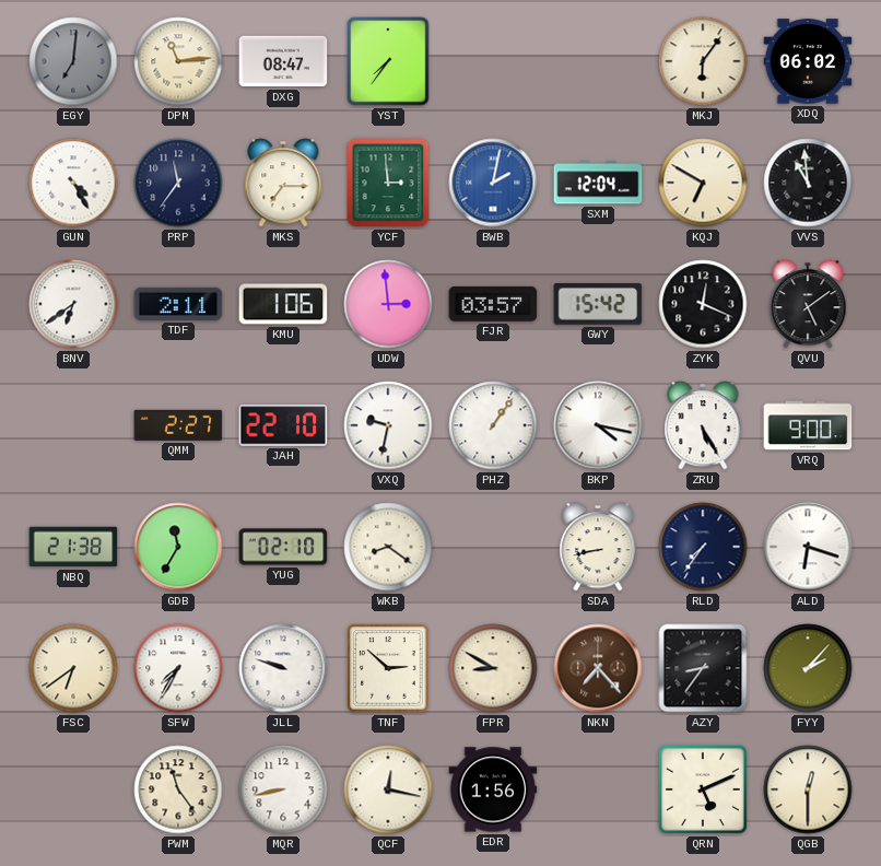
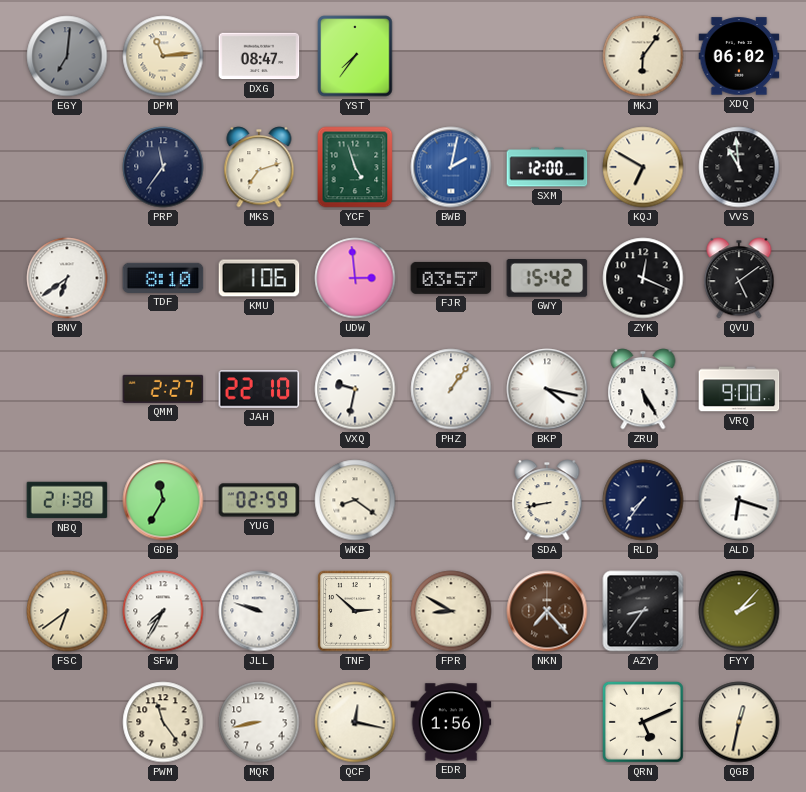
GUN: 4:25 -> none
MKS: 7:15 -> 7:12
YCF: 2:59 -> 4:57
SXM: 12:04 -> 12:00
TDF: 2:11 -> 8:10
YUG: 02:10 -> 02:59
QGB: 12:30 -> 12:32
